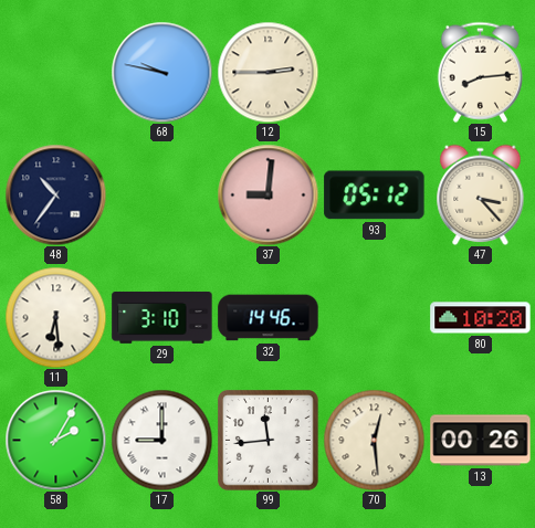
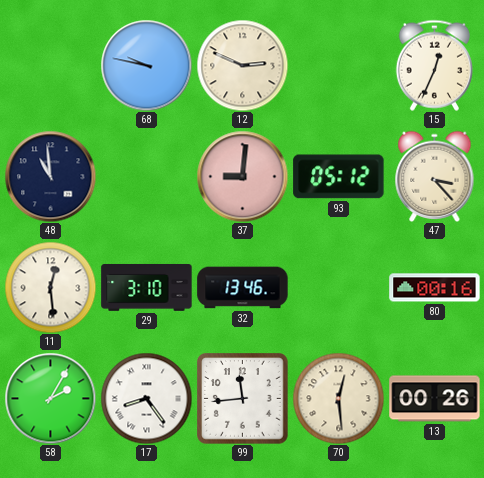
12: 2:45 -> 2:49
15: 8:14 -> 12:34
48: 10:36 -> 10:59
11: 6:29 -> 12:29
32: 14:46 -> 13:46
80: 10:20 -> 00:16
17: 9:00 -> 8:24
